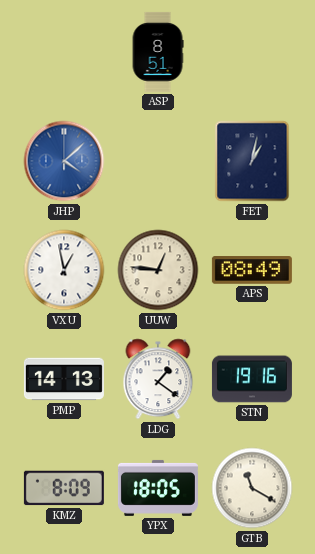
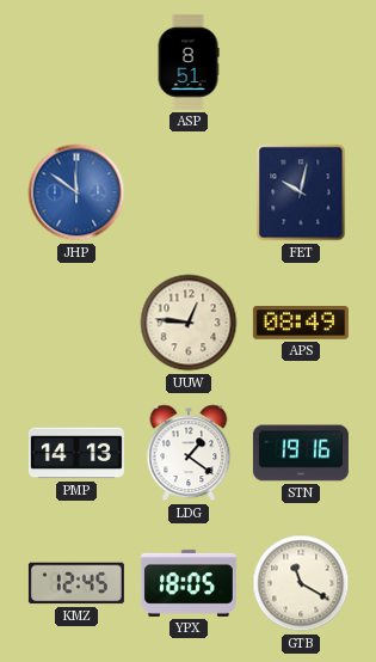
JHP: 4:08 -> 11:51
FET: 1:02 -> 10:02
VXU: 12:58 -> none
KMZ: 8:09 -> 12:45
